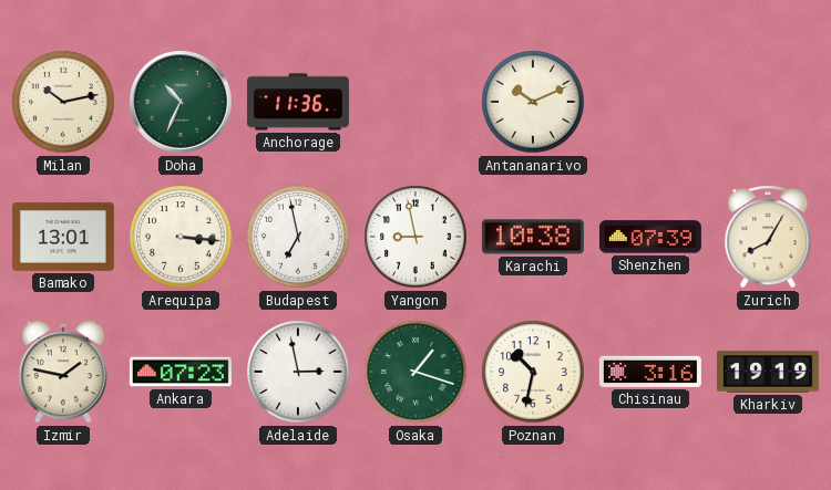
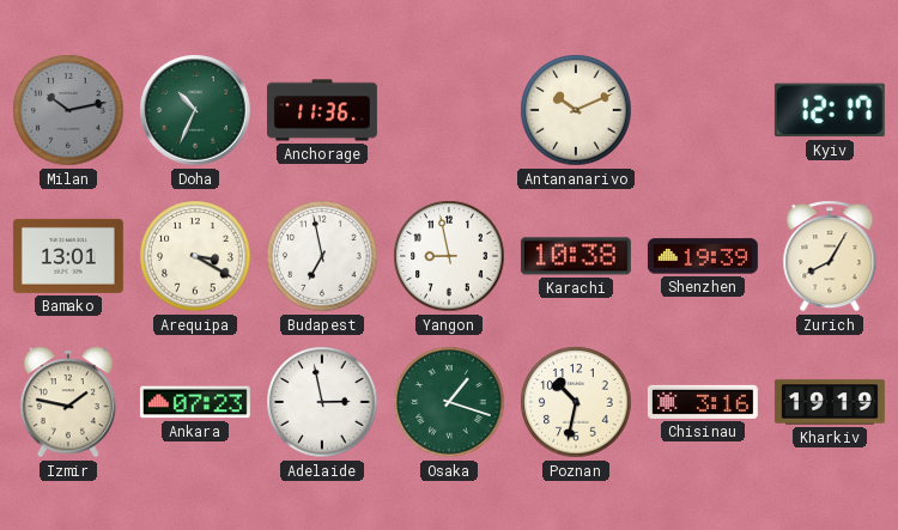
Milan dial: cream -> grey
Kyiv: none -> 12:17
Arequipa: 3:16 -> 3:20
Shenzhen: 07:39 -> 19:39
